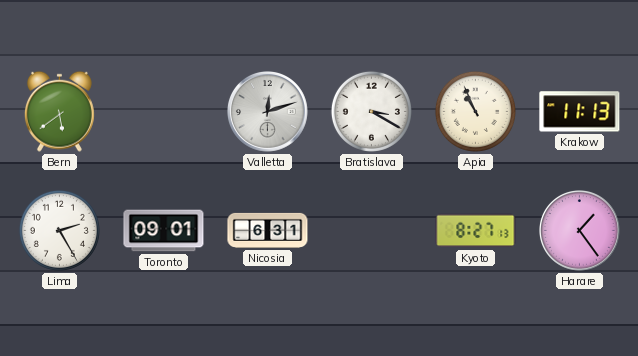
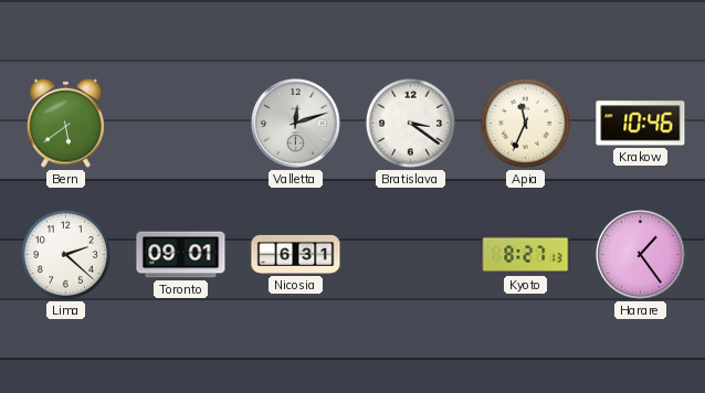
Bratislava: 3:20 -> 3:21
Apia: 10:56 -> 11:34
Krakow: 11:13 -> 10:46
Lima: 2:25 -> 2:22
